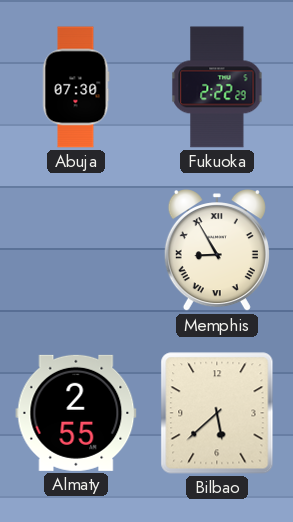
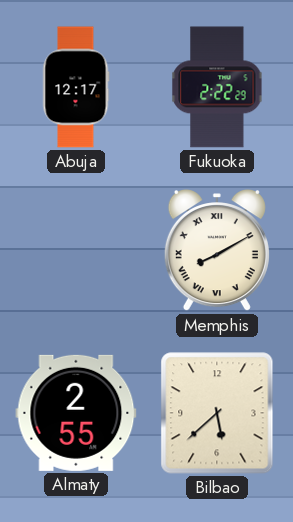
Abuja: 07:30 -> 12:17
Memphis: 8:55 -> 8:10
